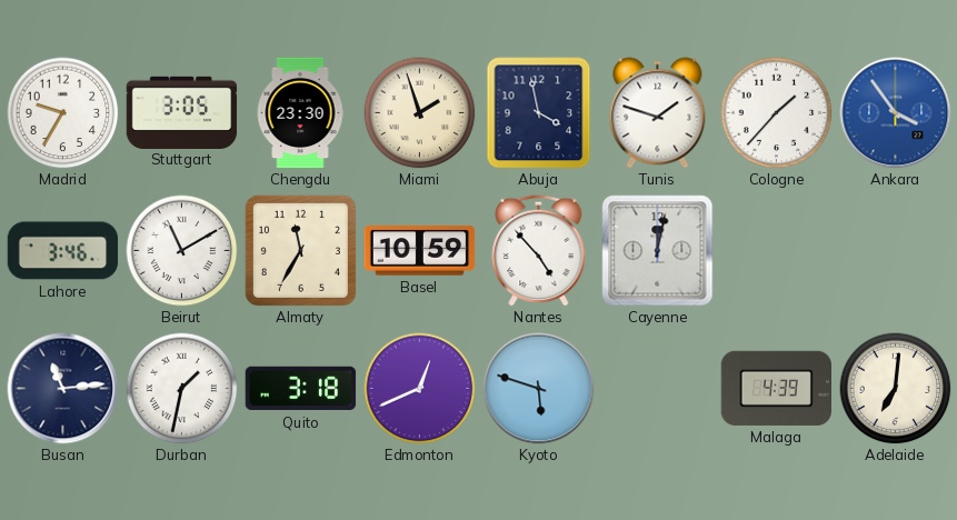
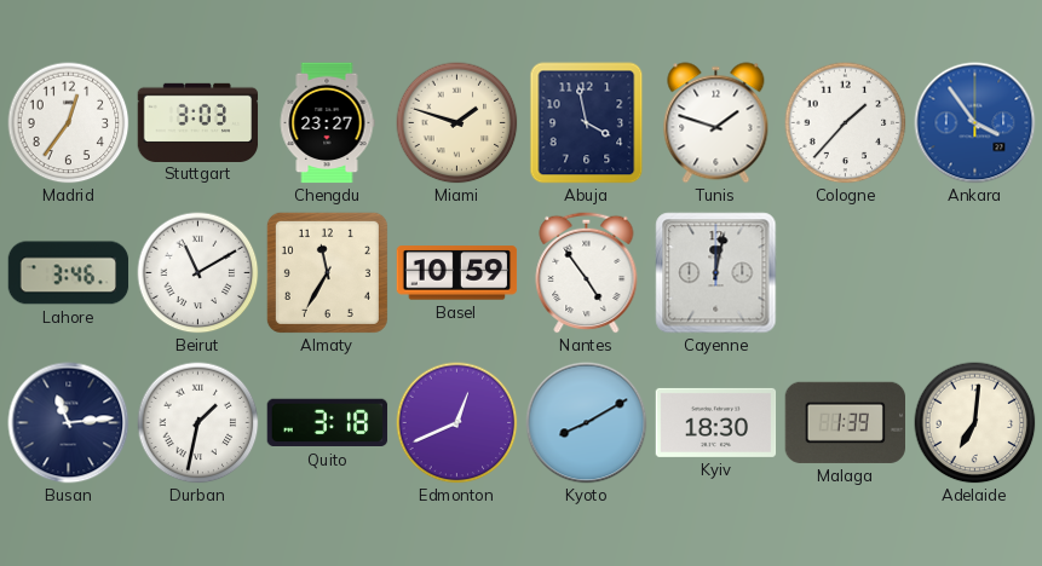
Madrid: 9:35 -> 12:36
Stuttgart: 3:05 -> 3:03
Chengdu: 23:30 -> 23:27
Miami: 1:57 -> 1:48
Nantes: 4:53 -> 4:54
Kyoto: 5:48 -> 8:10
Kyiv: none -> 18:30
Malaga: 4:39 -> 1:39
